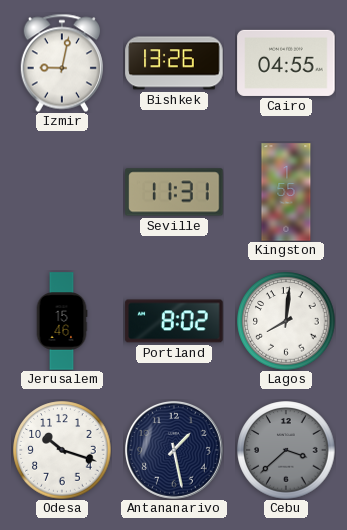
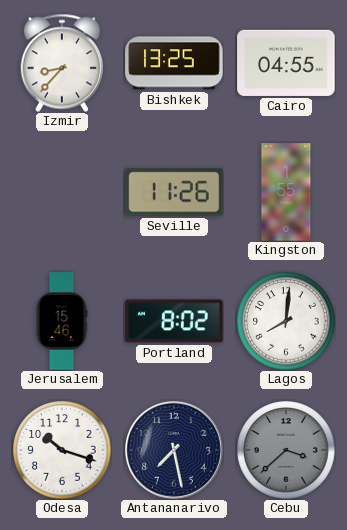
Izmir: 9:02 -> 8:37
Bishkek: 13:26 -> 13:25
Seville: 11:31 -> 11:26
Antananarivo: 1:28 -> 7:28
